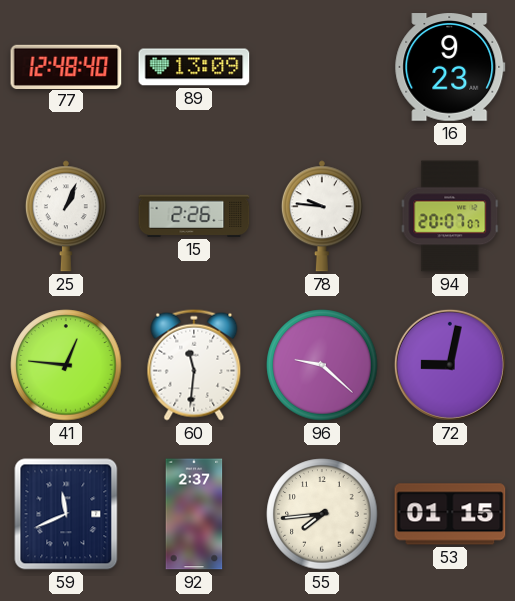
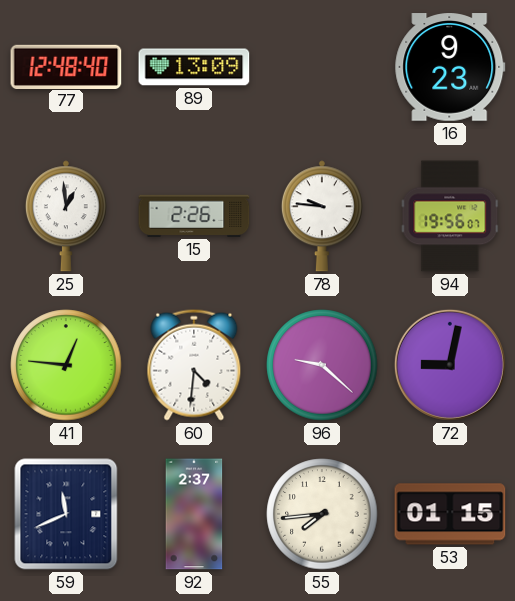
25: 1:04 -> 12:59
94: 20:07 -> 19:56
60: 11:31 -> 4:31
